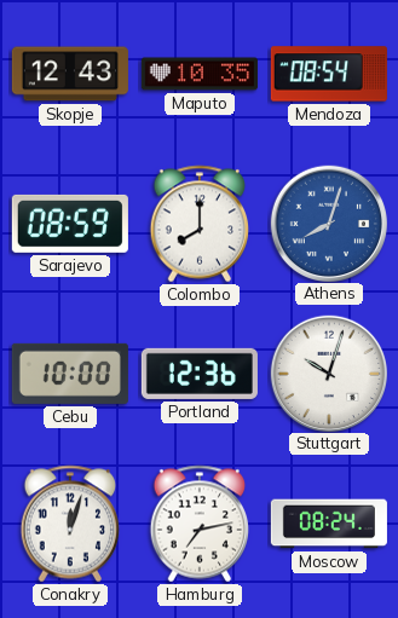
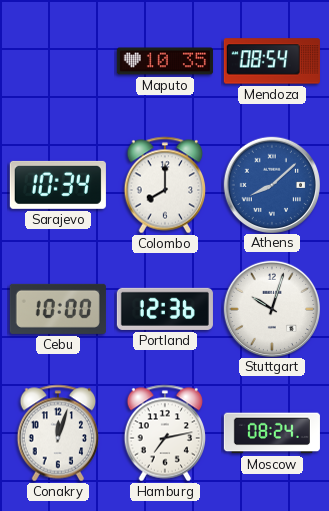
Skopje: 12:43 -> none
Sarajevo: 08:59 -> 10:34
Athens: 8:03 -> 8:08
